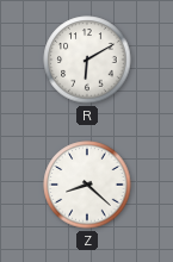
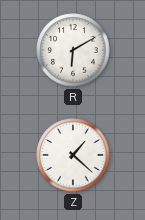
Z: 8:22 -> 1:22
